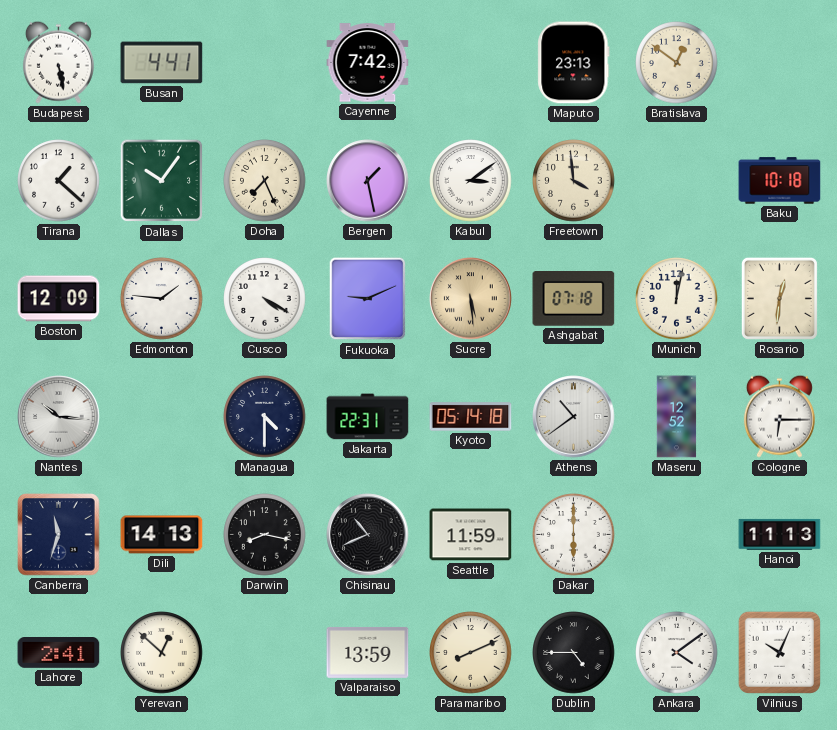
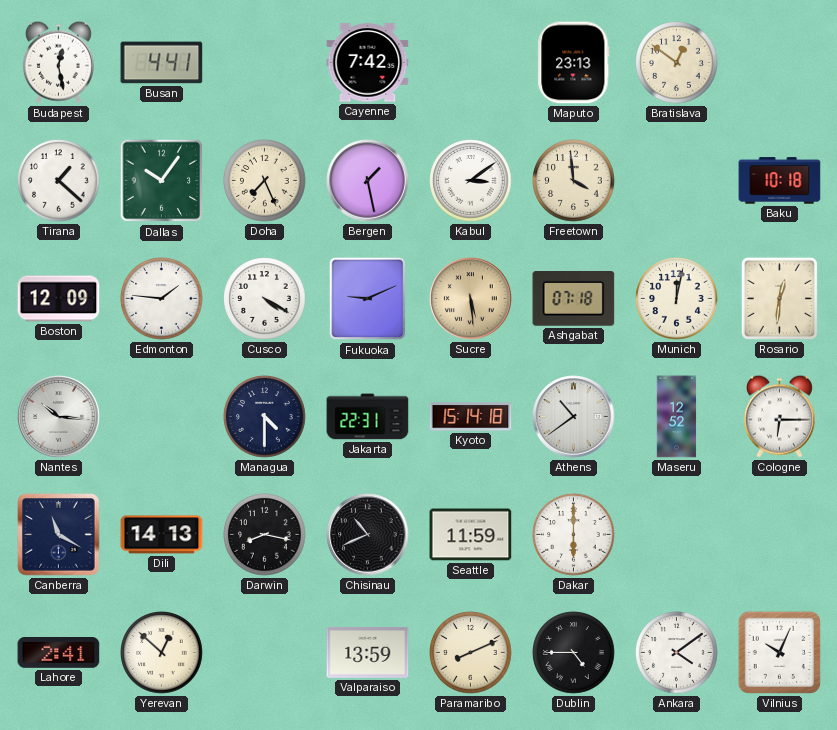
Budapest: 5:28 -> 12:28
Kyoto: 05:14 -> 15:14
Canberra: 11:33 -> 11:20
Hanoi: 11:13 -> none
